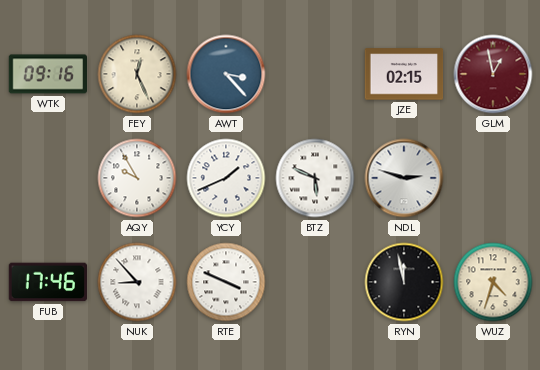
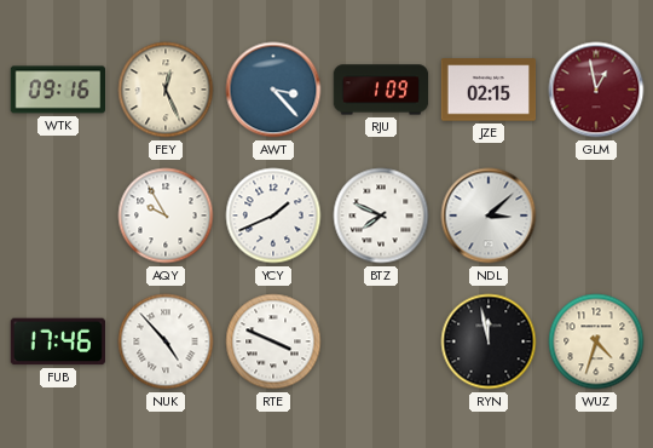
RJU: none -> 1:09
BTZ: 5:49 -> 7:49
NDL: 2:48 -> 3:08
NUK: 8:53 -> 4:53
